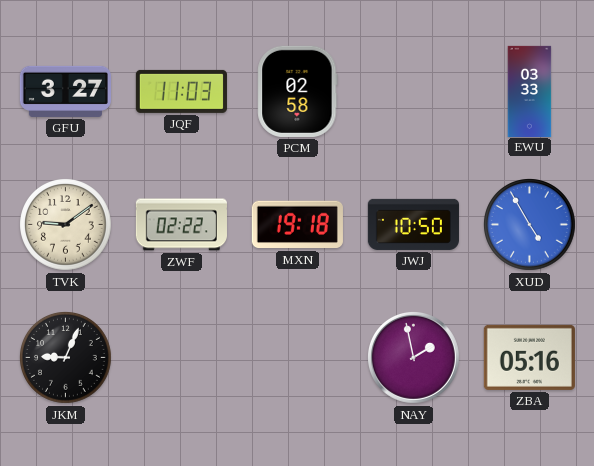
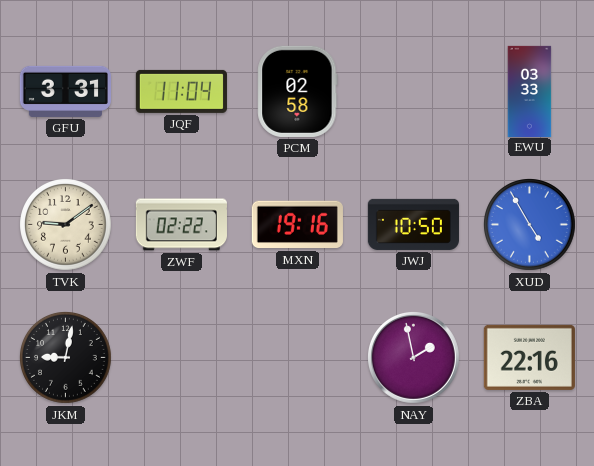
GFU: 3:27 -> 3:31
JQF: 11:03 -> 11:04
MXN: 19:18 -> 19:16
JKM: 9:04 -> 9:02
ZBA: 05:16 -> 22:16
